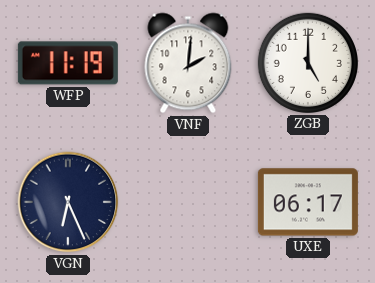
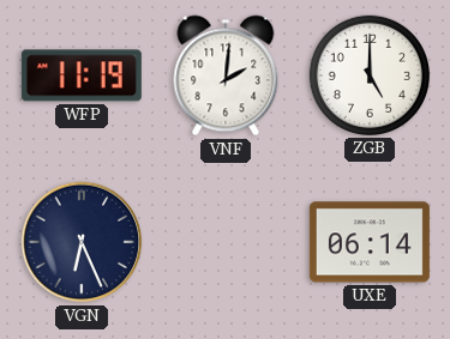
UXE: 06:17 -> 06:14
